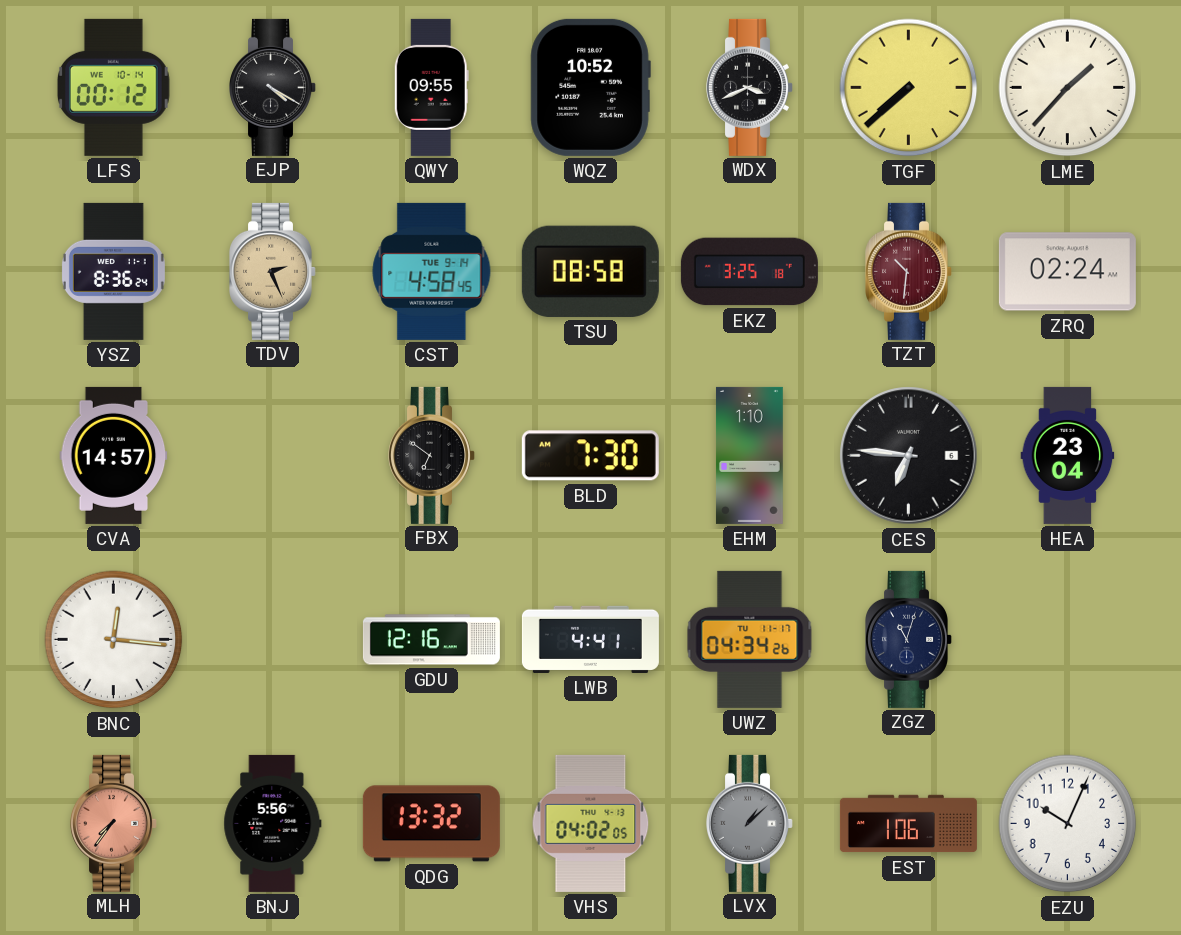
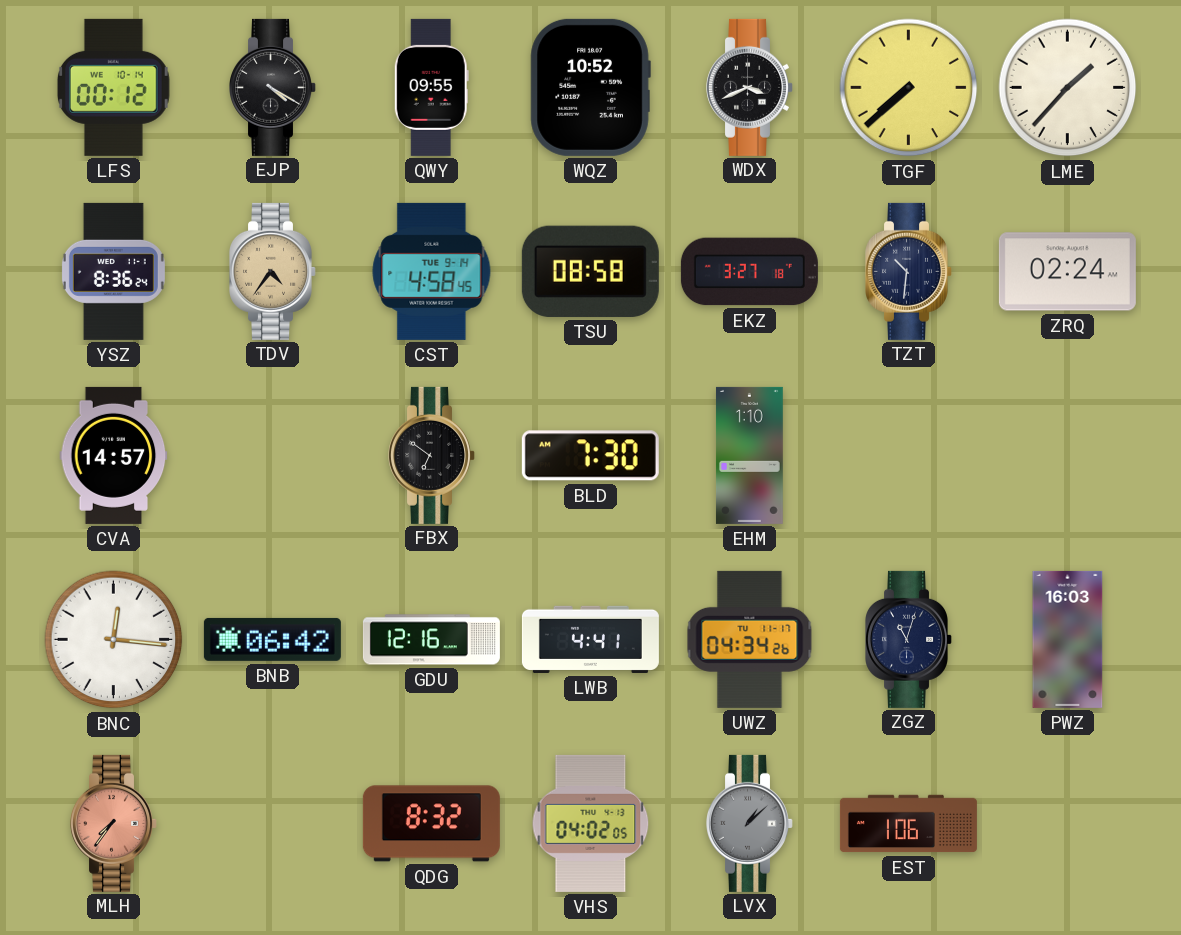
TDV: 2:26 -> 4:36
EKZ: 3:25 -> 3:27
TZT dial: burgundy -> navy
CES: 6:46 -> none
HEA: 23:04 -> none
BNB: none -> 06:42
PWZ: none -> 16:03
BNJ: 5:56 -> none
QDG: 13:32 -> 8:32
EZU: 10:04 -> none
